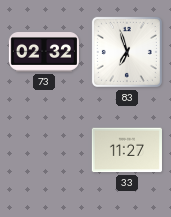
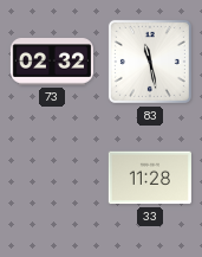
83: 6:57 -> 11:28
33: 11:27 -> 11:28
